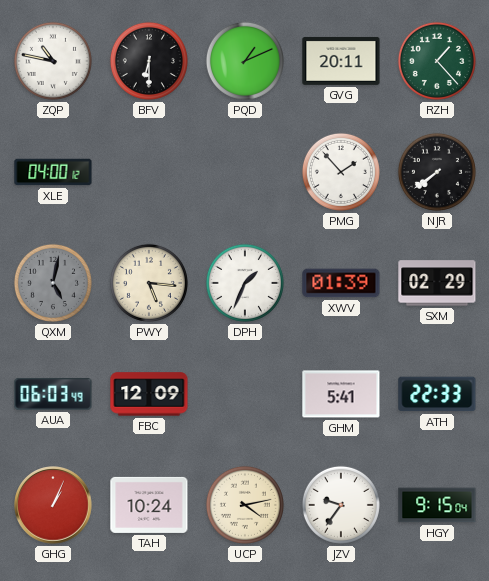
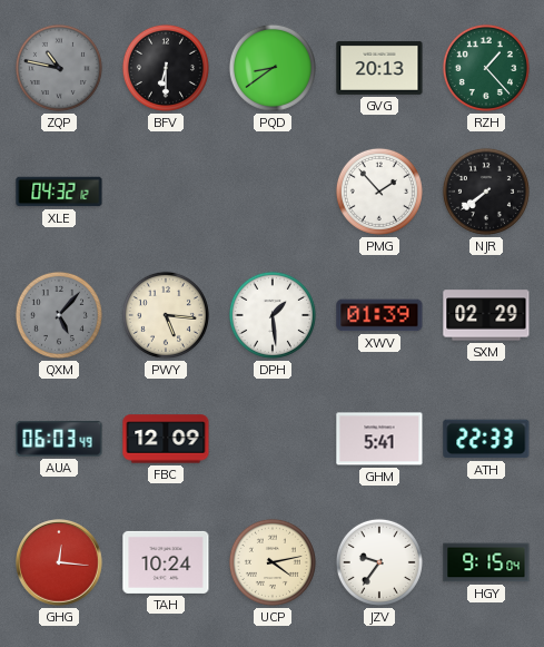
ZQP dial: white -> grey
PQD: 1:11 -> 8:39
GVG: 20:11 -> 20:13
XLE: 04:00 -> 04:32
QXM: 5:02 -> 5:07
DPH: 1:34 -> 1:29
GHG: 1:04 -> 12:16
